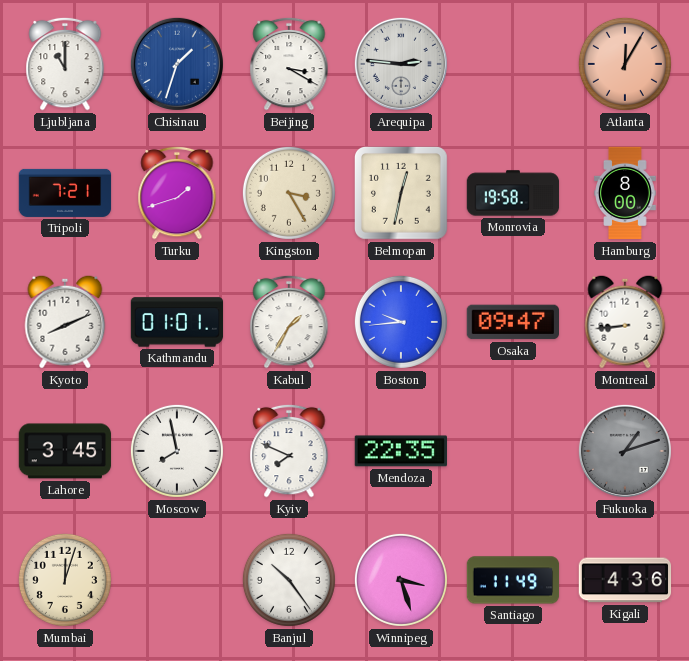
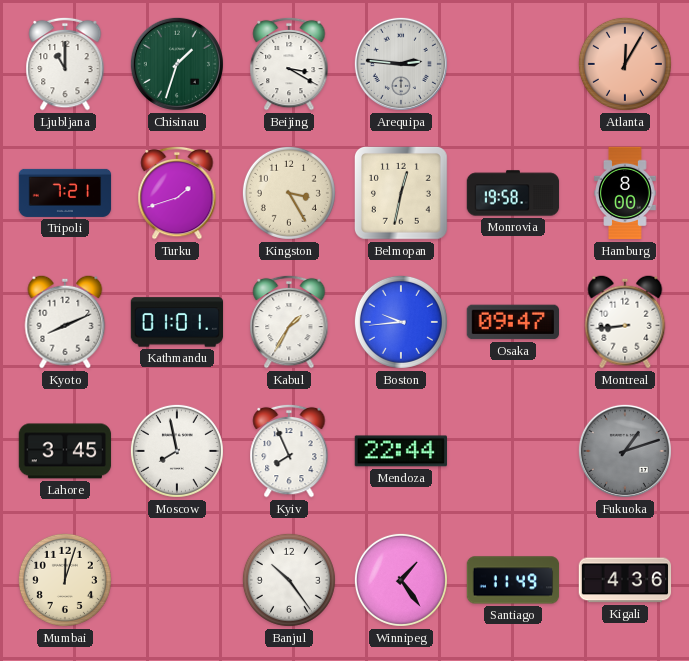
Chisinau dial: blue -> green
Kyiv: 7:49 -> 7:56
Mendoza: 22:35 -> 22:44
Winnipeg: 3:27 -> 1:24
